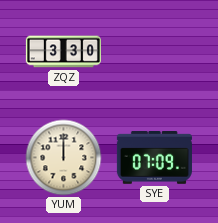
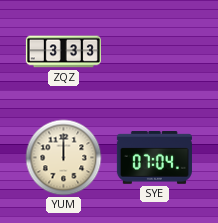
ZQZ: 3:30 -> 3:33
SYE: 07:09 -> 07:04
